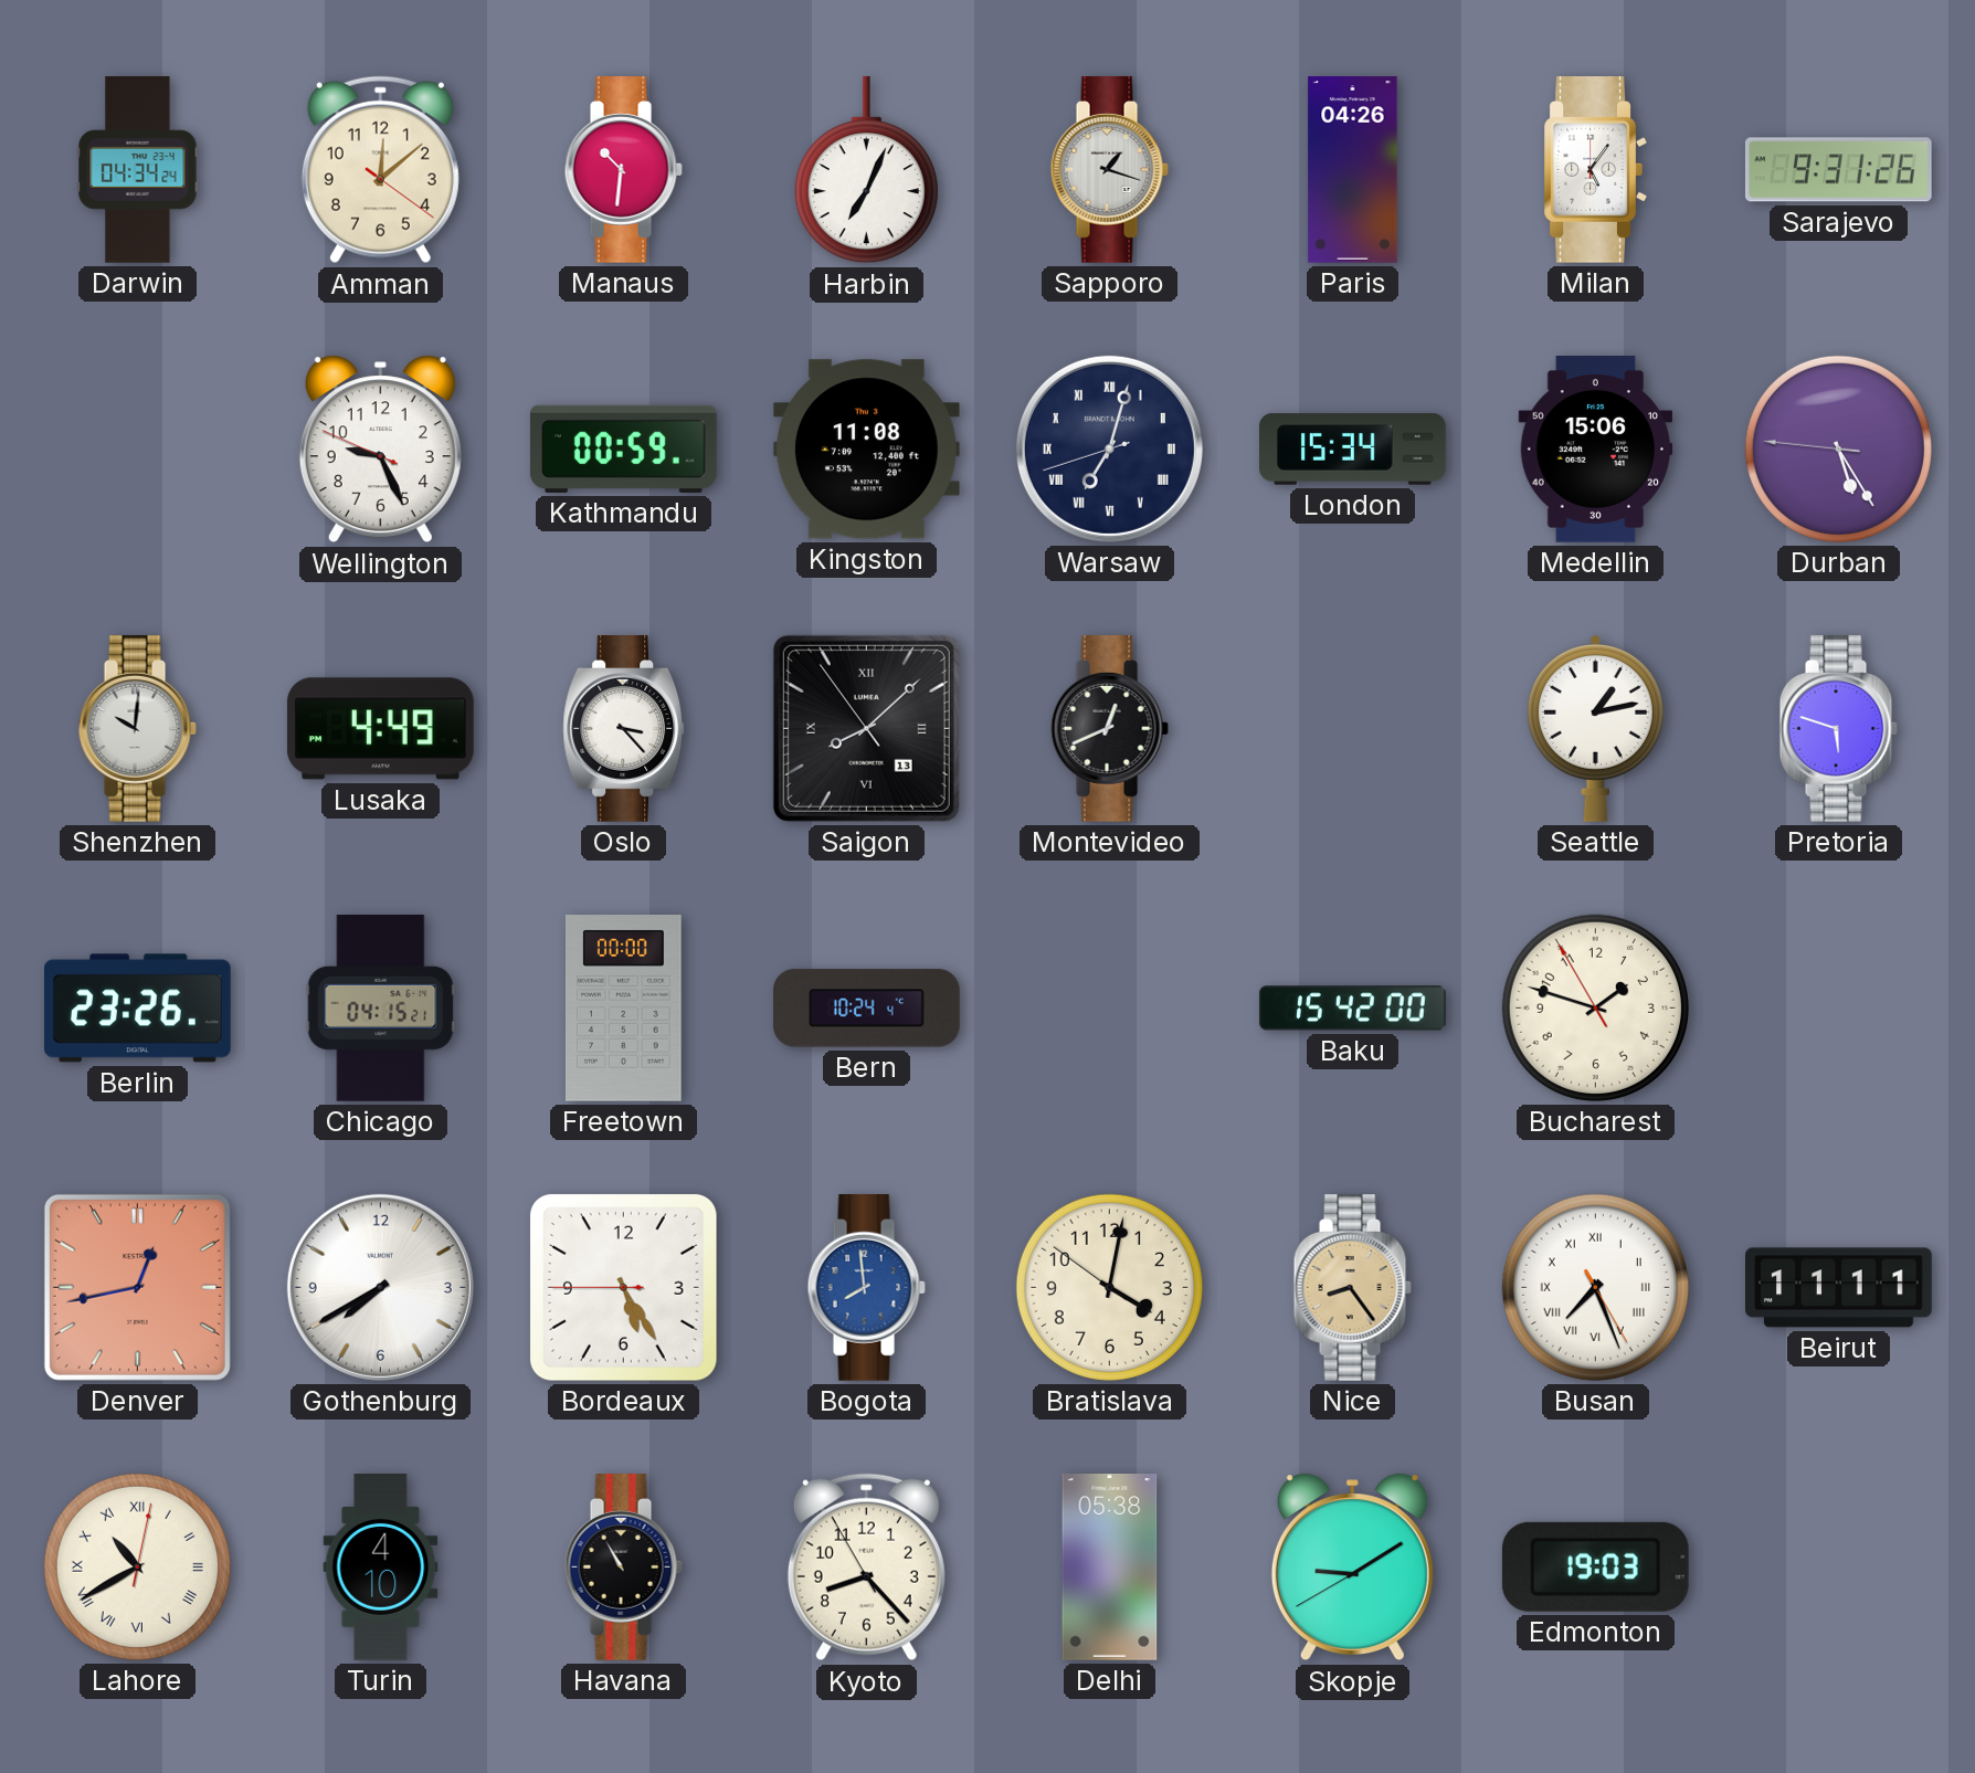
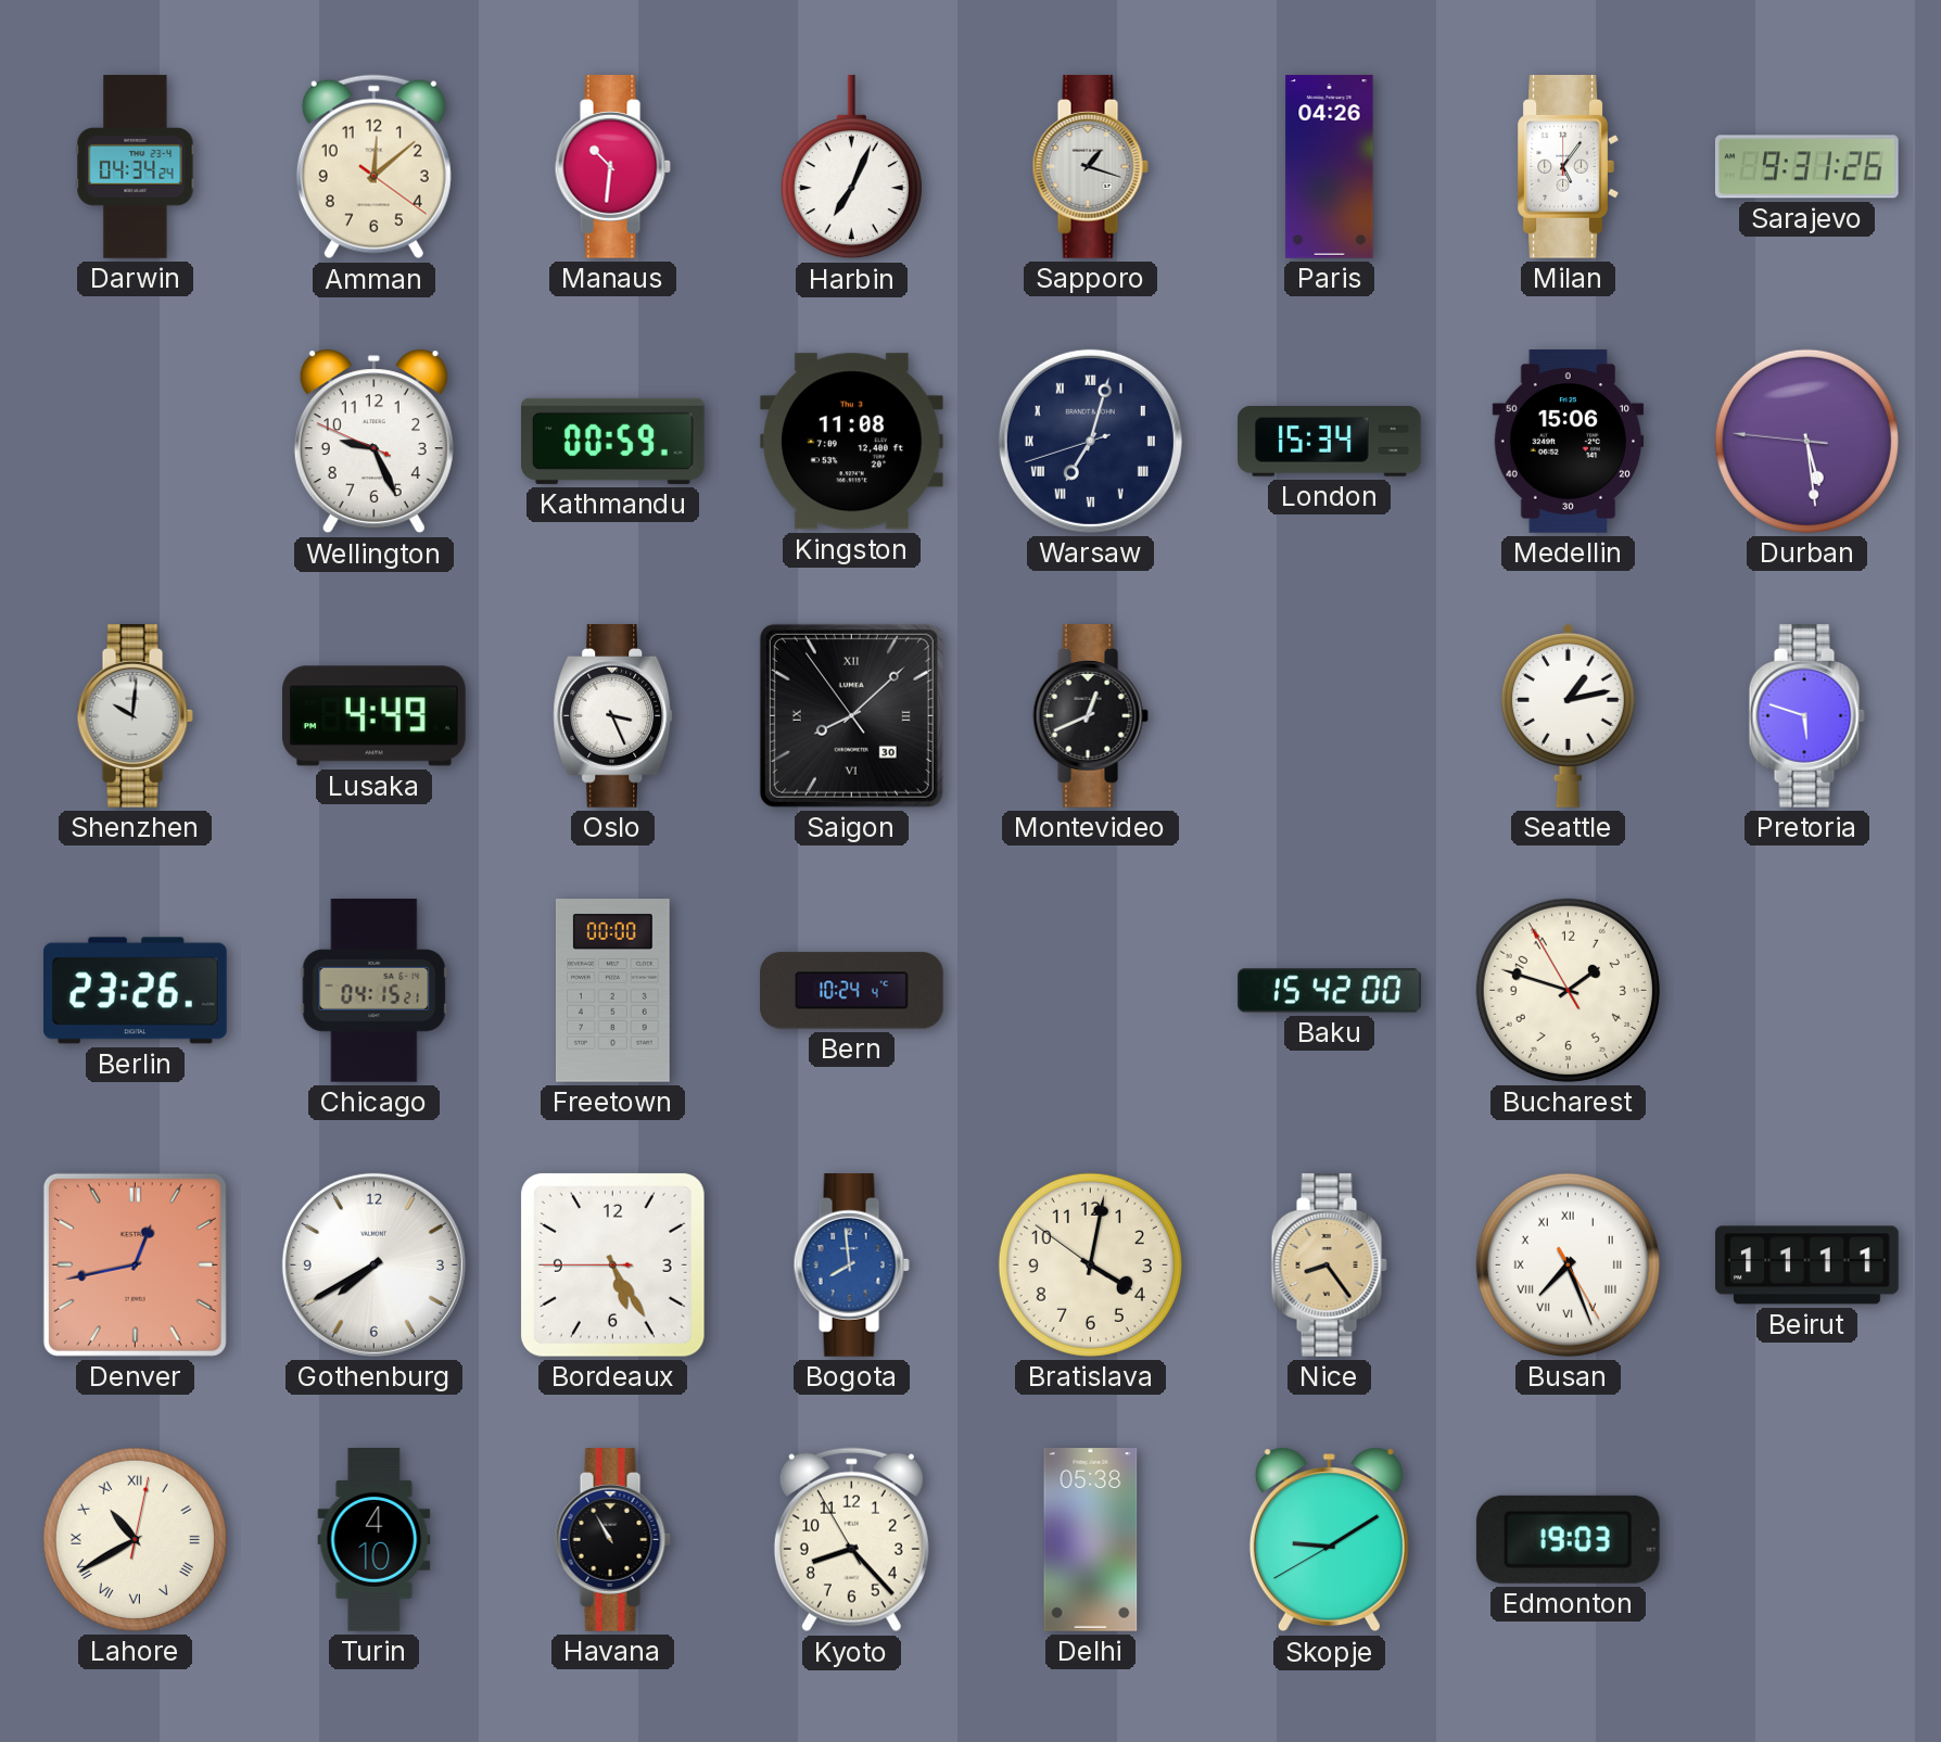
Durban: 5:24 -> 5:28
Oslo: 3:23 -> 3:26
Saigon date: 13 -> 30
